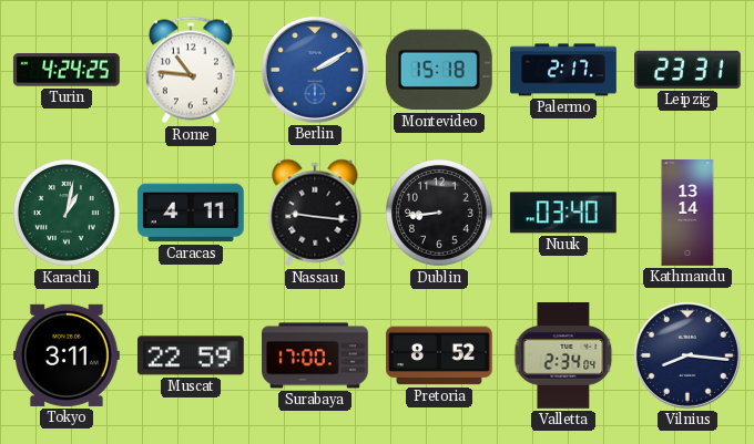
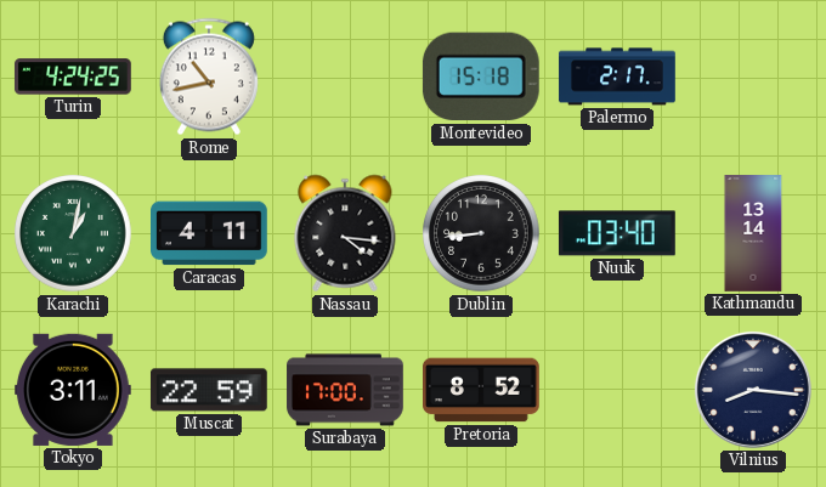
Rome: 10:46 -> 10:43
Berlin: 2:10 -> none
Leipzig: 23:31 -> none
Nassau: 9:16 -> 4:16
Valletta: 2:34 -> none
